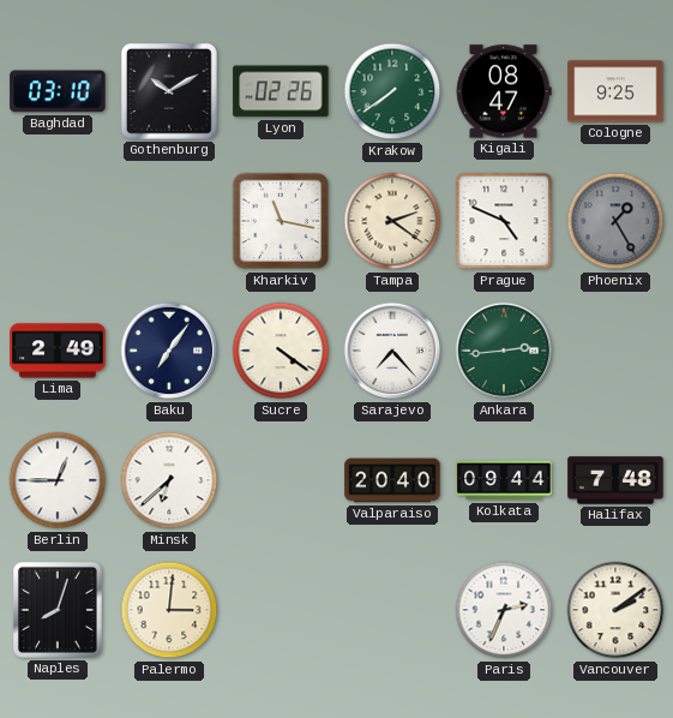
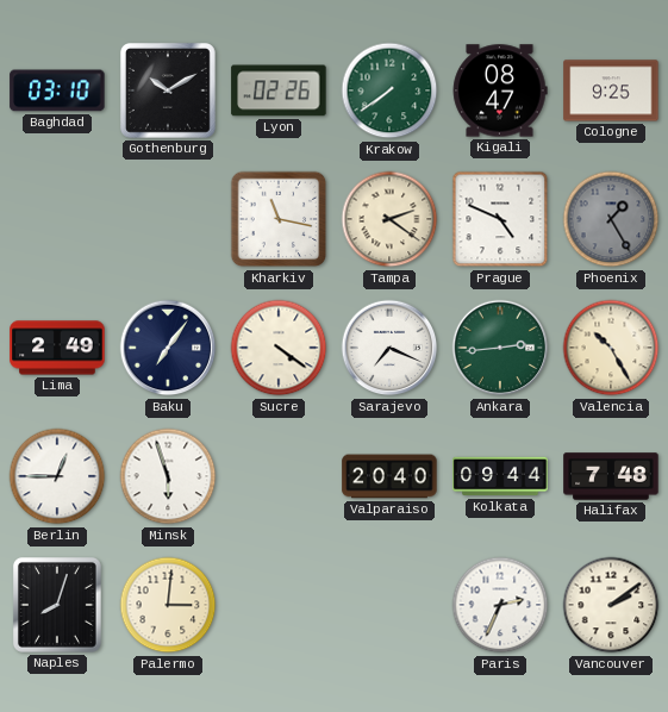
Sarajevo: 7:23 -> 7:19
Valencia: none -> 10:25
Minsk: 6:38 -> 5:57
